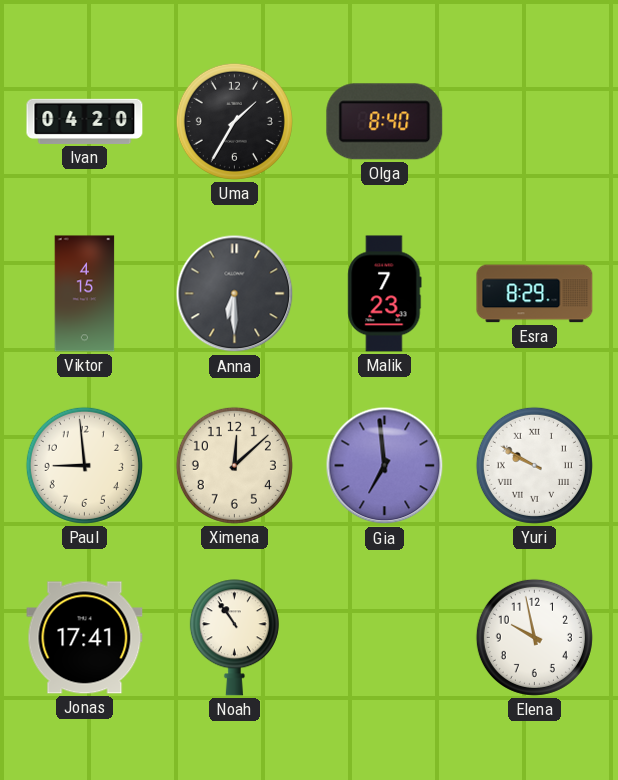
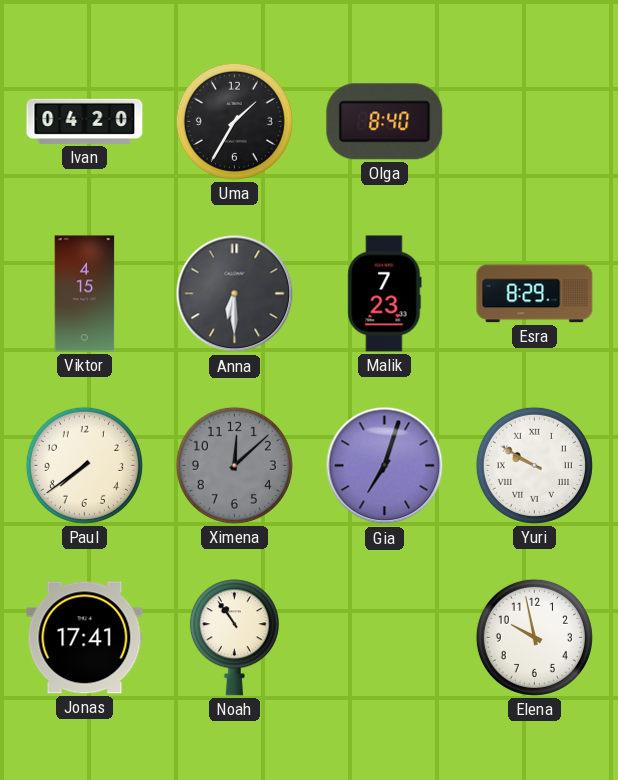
Paul: 8:59 -> 7:39
Ximena dial: cream -> grey
Gia: 6:59 -> 7:03
